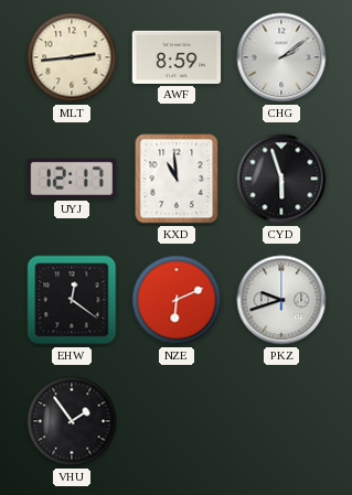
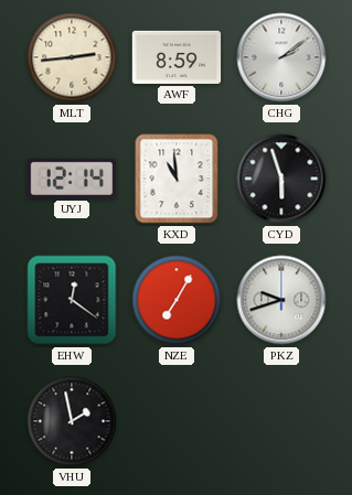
UYJ: 12:17 -> 12:14
NZE: 6:11 -> 7:05
VHU: 1:54 -> 1:58
